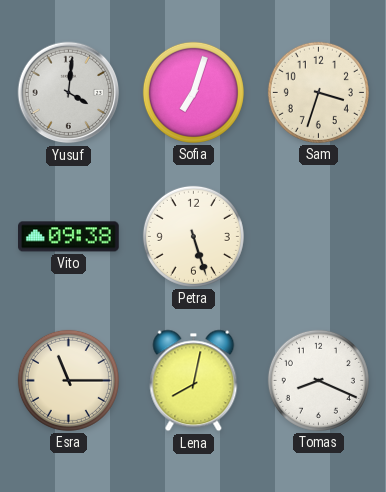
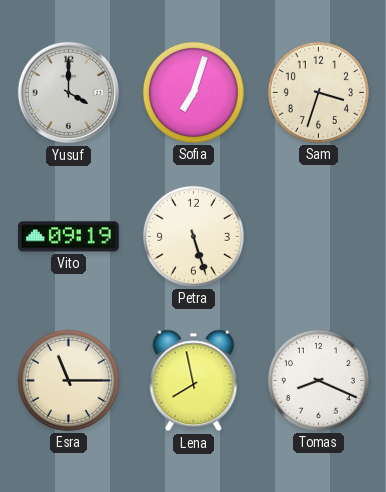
Yusuf: 4:01 -> 4:00
Vito: 09:38 -> 09:19
Lena: 8:02 -> 7:58
